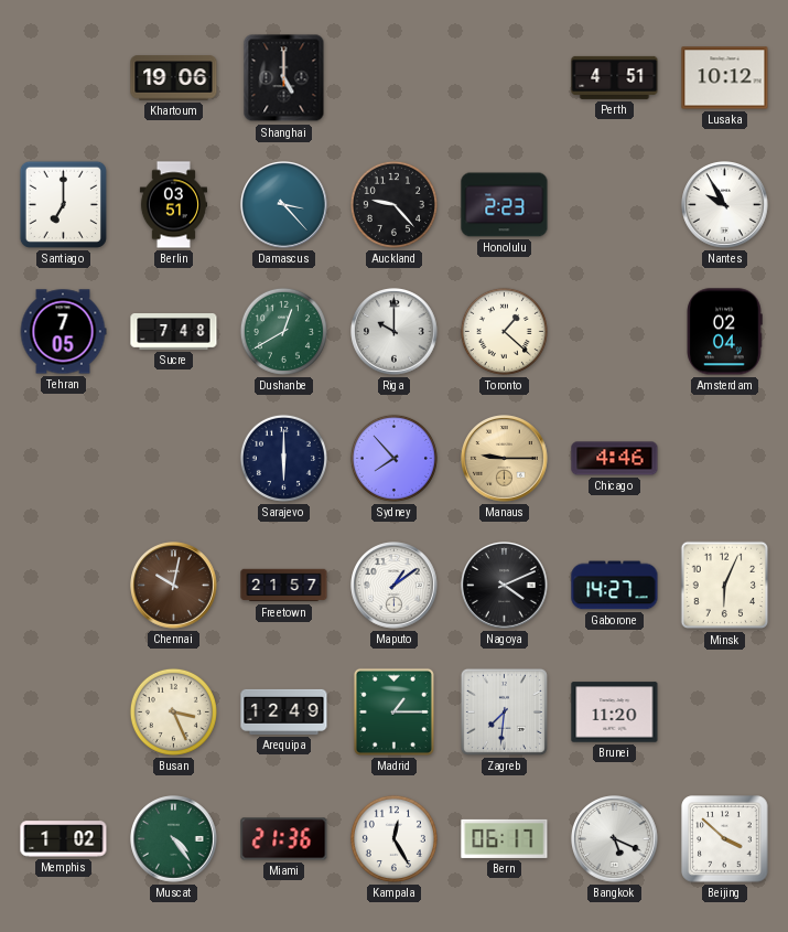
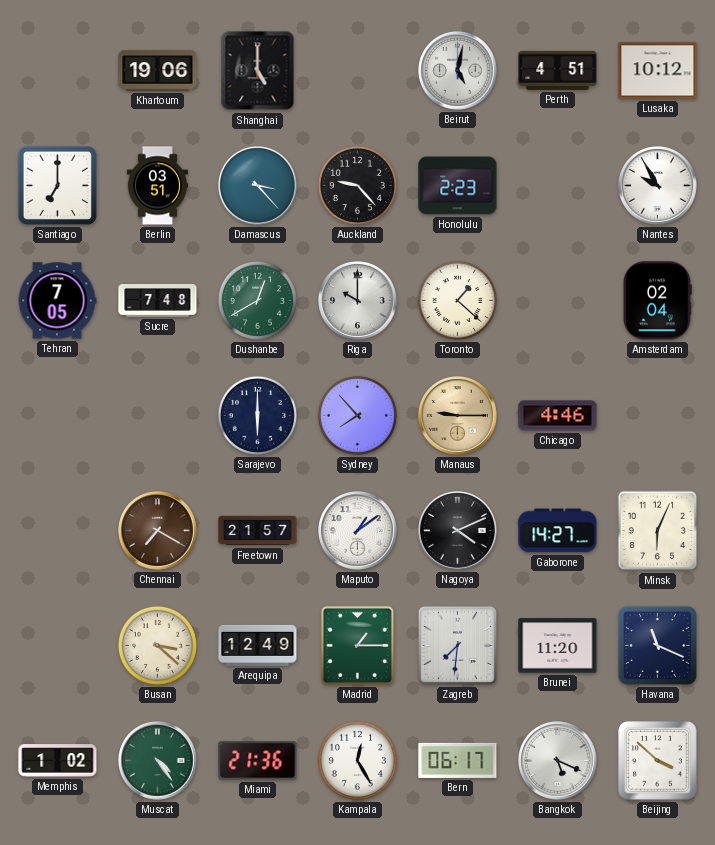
Beirut: none -> 5:02
Chennai: 10:02 -> 7:20
Busan: 3:26 -> 3:22
Havana: none -> 11:19
